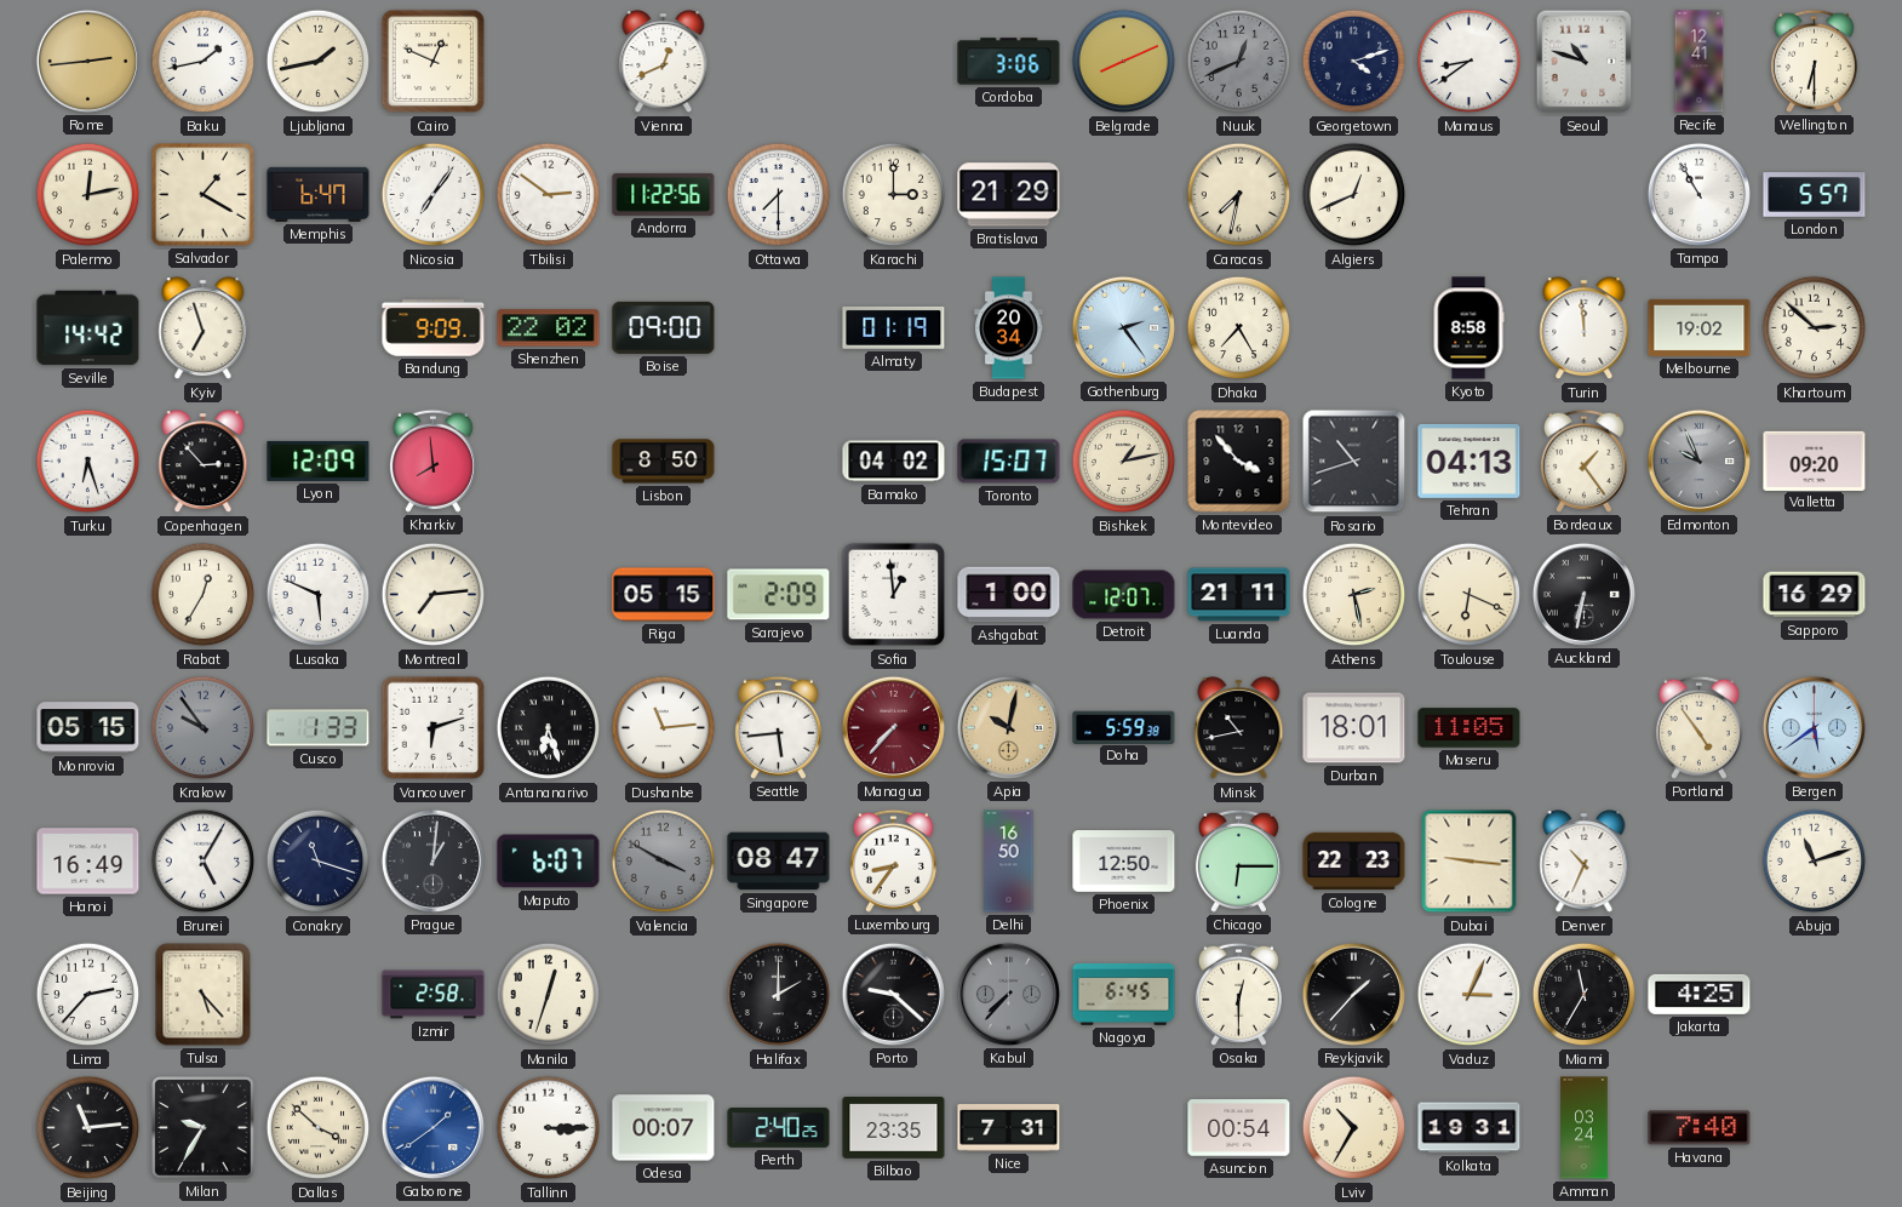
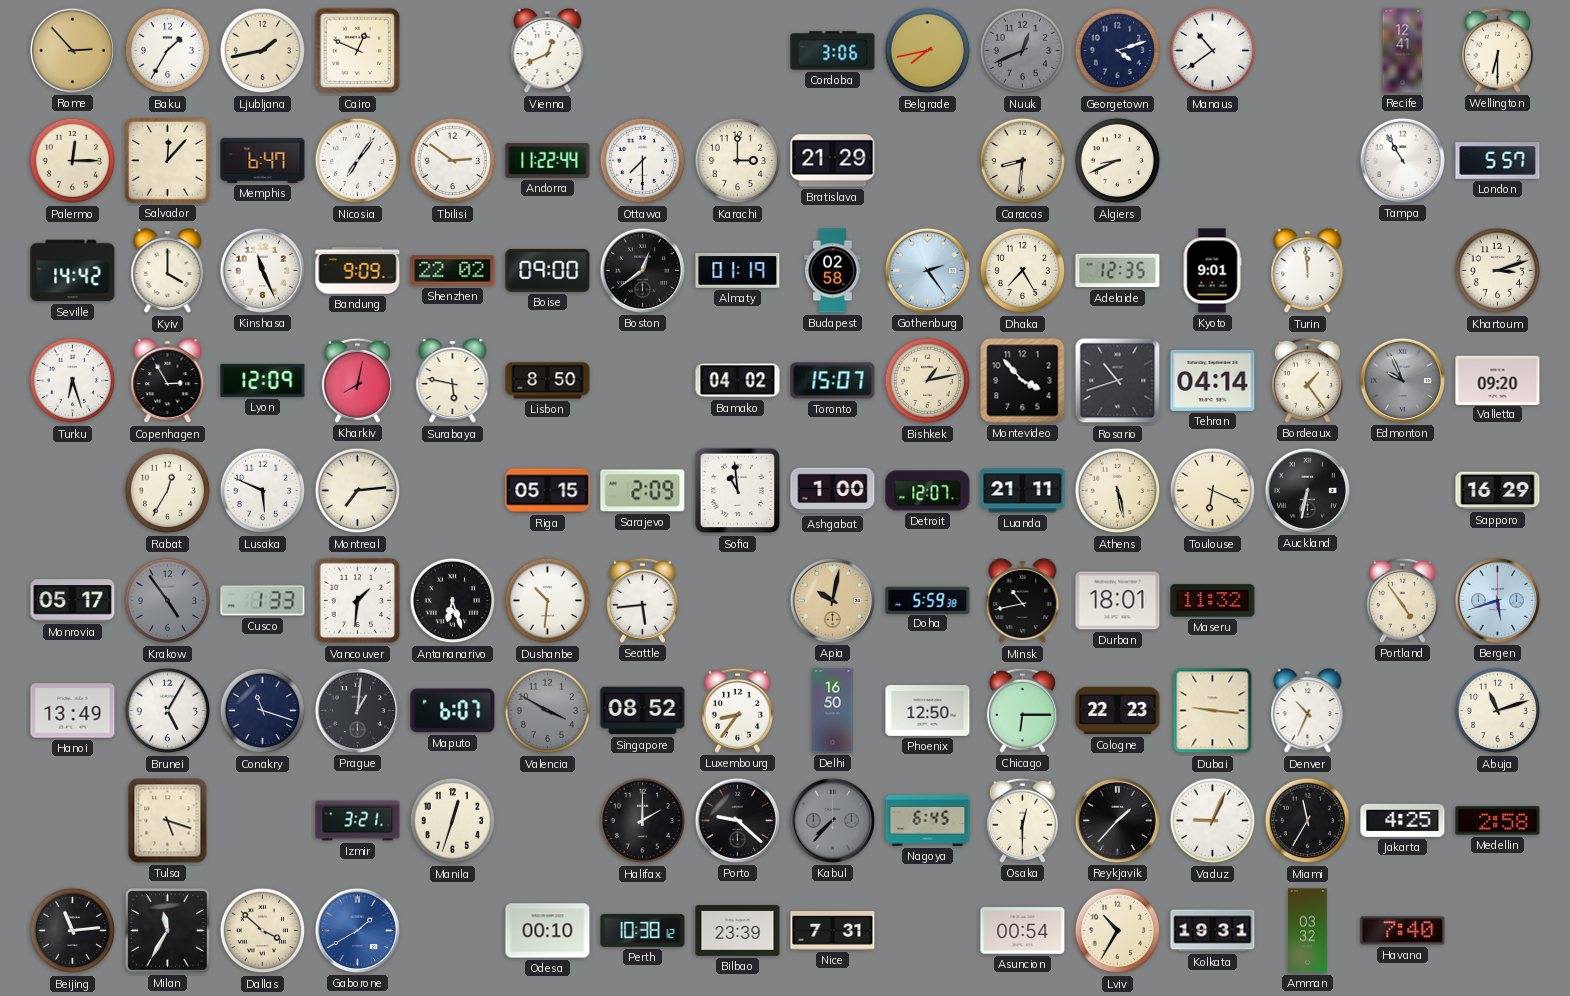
Rome: 2:44 -> 2:53
Baku: 1:43 -> 1:35
Belgrade: 8:11 -> 7:43
Manaus: 8:39 -> 10:39
Seoul: 10:48 -> none
Palermo: 12:13 -> 12:15
Salvador: 1:20 -> 12:07
Andorra: 11:22:56 -> 11:22:44
Caracas: 7:32 -> 8:31
Algiers: 12:41 -> 8:41
Kyiv: 6:57 -> 4:00
Kinshasa: none -> 11:26
Boston: none -> 12:39
Budapest: 20:34 -> 02:58
Adelaide: none -> 12:35
Kyoto: 8:58 -> 9:01
Melbourne: 19:02 -> none
Khartoum: 2:52 -> 3:12
Copenhagen: 2:53 -> 2:55
Kharkiv: 7:59 -> 8:02
Surabaya: none -> 5:47
Tehran: 04:13 -> 04:14
Sofia: 12:59 -> 10:59
Athens: 2:28 -> 5:28
Monrovia: 05:15 -> 05:17
Krakow: 9:54 -> 4:54
Vancouver: 6:12 -> 1:31
Dushanbe: 11:14 -> 10:31
Managua: 7:37 -> none
Maseru: 11:05 -> 11:32
Bergen: 5:39 -> 5:42
Hanoi: 16:49 -> 13:49
Singapore: 08:47 -> 08:52
Lima: 2:37 -> none
Tulsa: 5:23 -> 5:18
Izmir: 2:58 -> 3:21
Vaduz: 3:04 -> 9:04
Medellin: none -> 2:58
Milan: 9:35 -> 11:35
Gaborone: 1:39 -> 1:40
Tallinn: 3:15 -> none
Odesa: 00:07 -> 00:10
Perth: 2:40 -> 10:38
Bilbao: 23:35 -> 23:39
Amman: 03:24 -> 03:32
